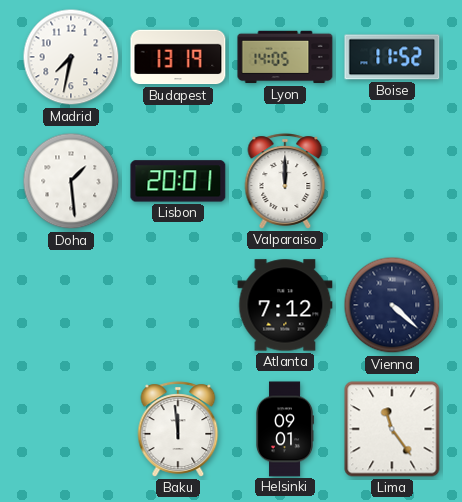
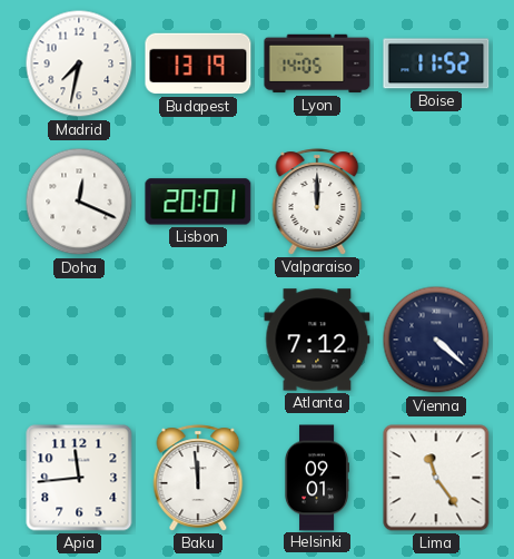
Doha: 1:29 -> 12:19
Apia: none -> 11:44
